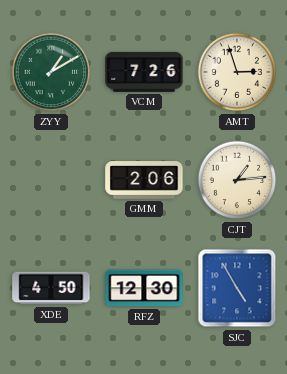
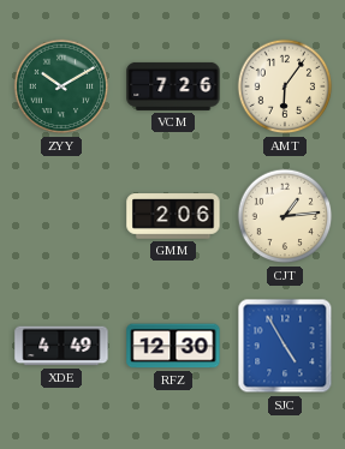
ZYY: 1:10 -> 10:10
AMT: 2:57 -> 6:06
XDE: 4:50 -> 4:49
